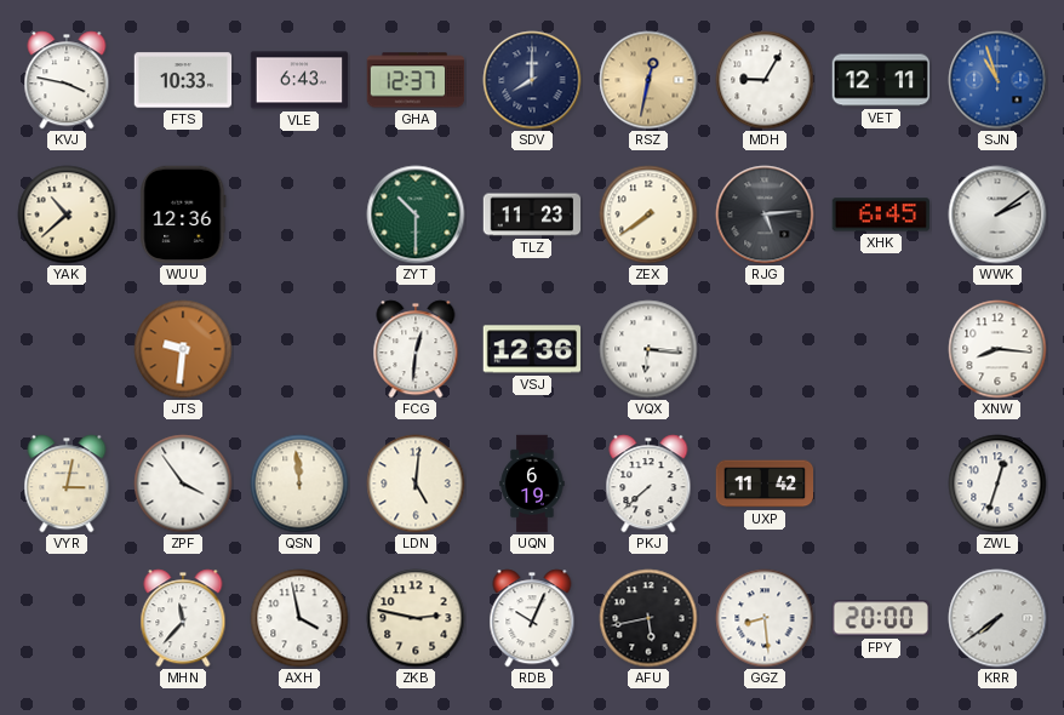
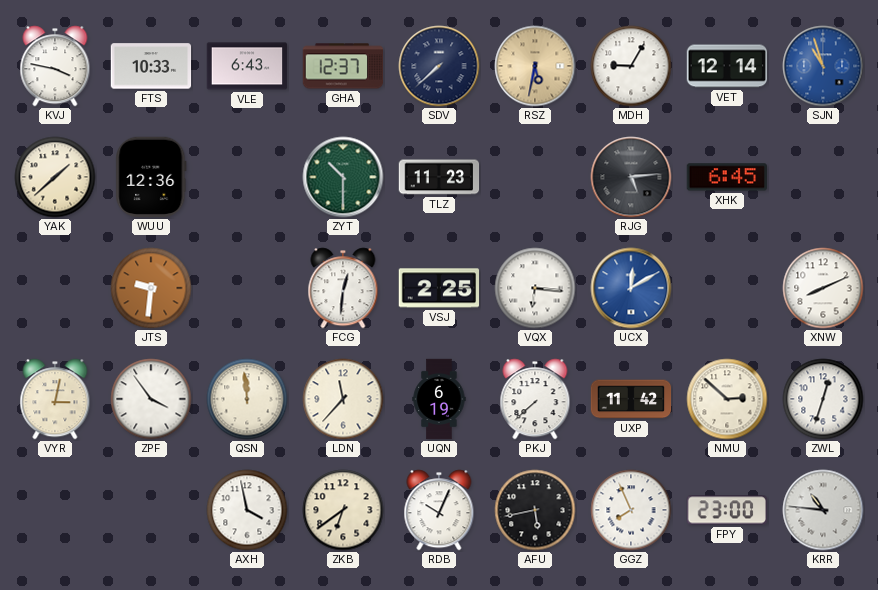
SDV: 8:00 -> 7:38
RSZ: 12:32 -> 5:32
VET: 12:11 -> 12:14
YAK: 10:38 -> 1:38
ZEX: 7:39 -> none
WWK: 2:09 -> none
VSJ: 12:36 -> 2:25
UCX: none -> 12:10
XNW: 8:16 -> 8:11
LDN: 5:01 -> 11:37
NMU: none -> 2:52
MHN: 11:37 -> none
ZKB: 2:47 -> 6:39
GGZ: 8:29 -> 7:56
FPY: 20:00 -> 23:00
KRR: 7:39 -> 10:46
